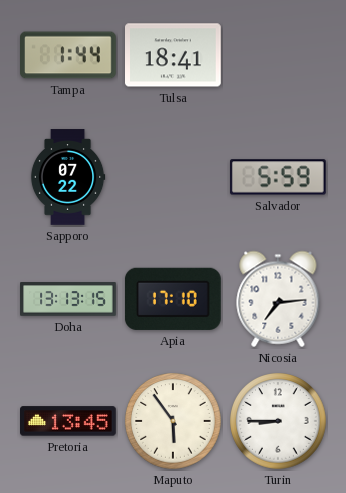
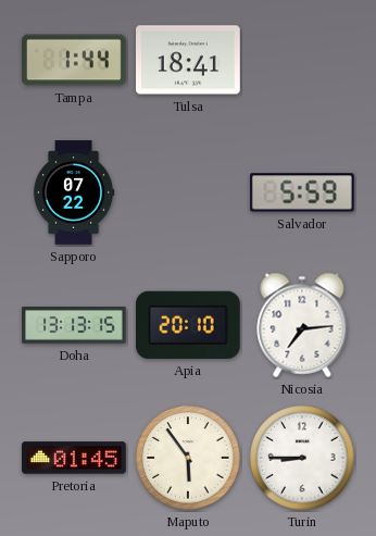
Apia: 17:10 -> 20:10
Pretoria: 13:45 -> 01:45
